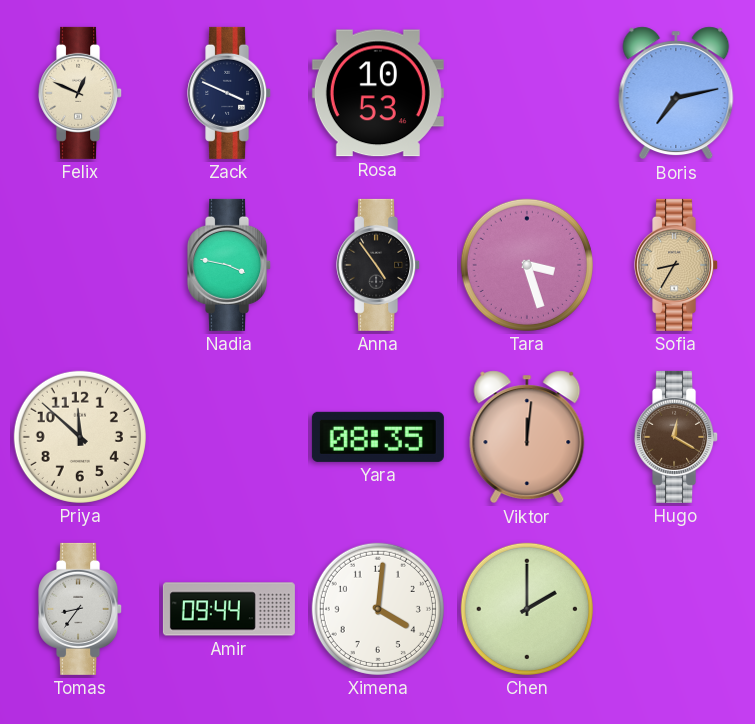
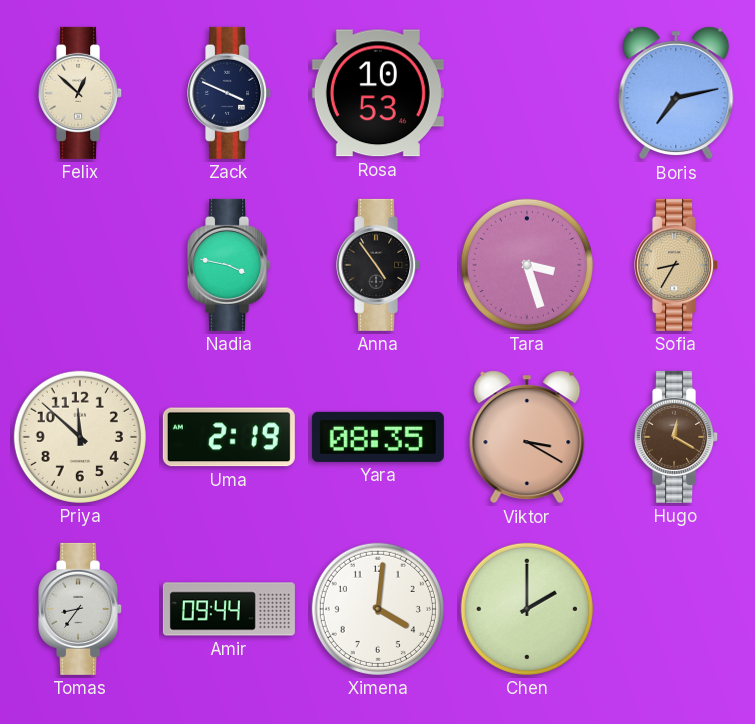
Felix: 12:49 -> 12:52
Uma: none -> 2:19
Viktor: 12:01 -> 3:20
